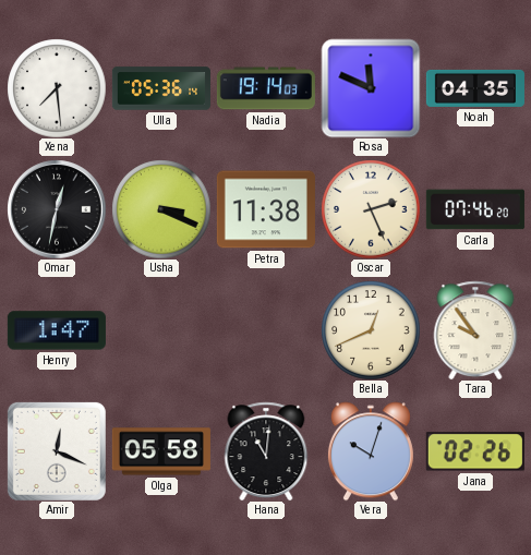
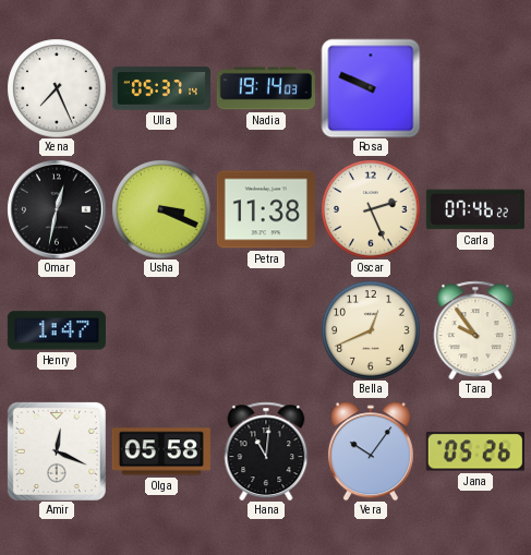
Xena: 7:29 -> 7:26
Ulla: 05:36 -> 05:37
Rosa: 11:49 -> 9:49
Noah: 04:35 -> none
Carla: 07:46:20 -> 07:46:22
Vera: 10:03 -> 10:06
Jana: 02:26 -> 05:26
